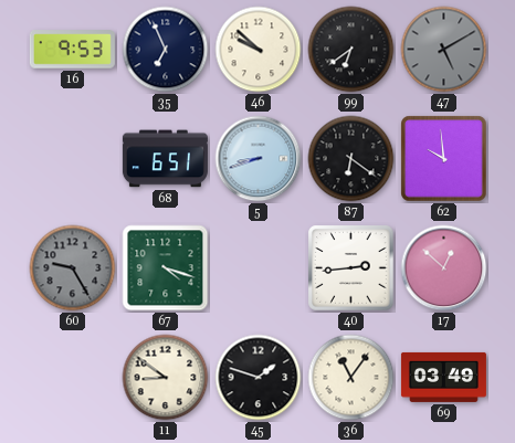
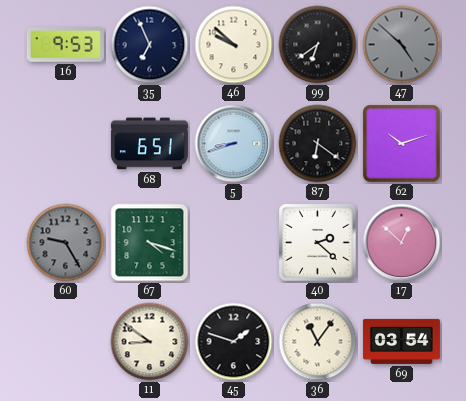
47: 5:10 -> 4:52
62: 9:59 -> 10:12
40: 2:44 -> 2:22
69: 03:49 -> 03:54
